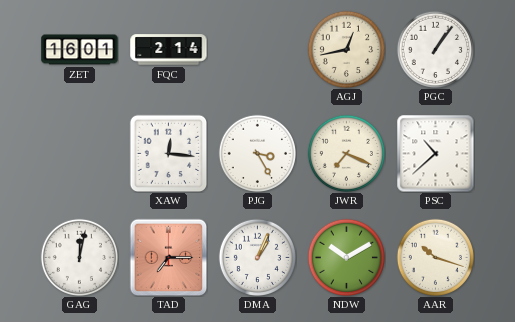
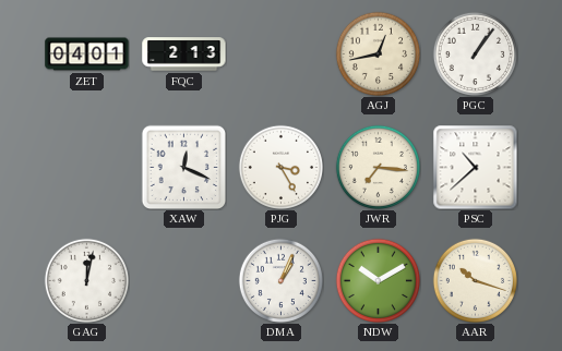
ZET: 16:01 -> 04:01
FQC: 2:14 -> 2:13
XAW: 12:16 -> 12:19
JWR: 7:19 -> 7:16
TAD: 7:15 -> none
